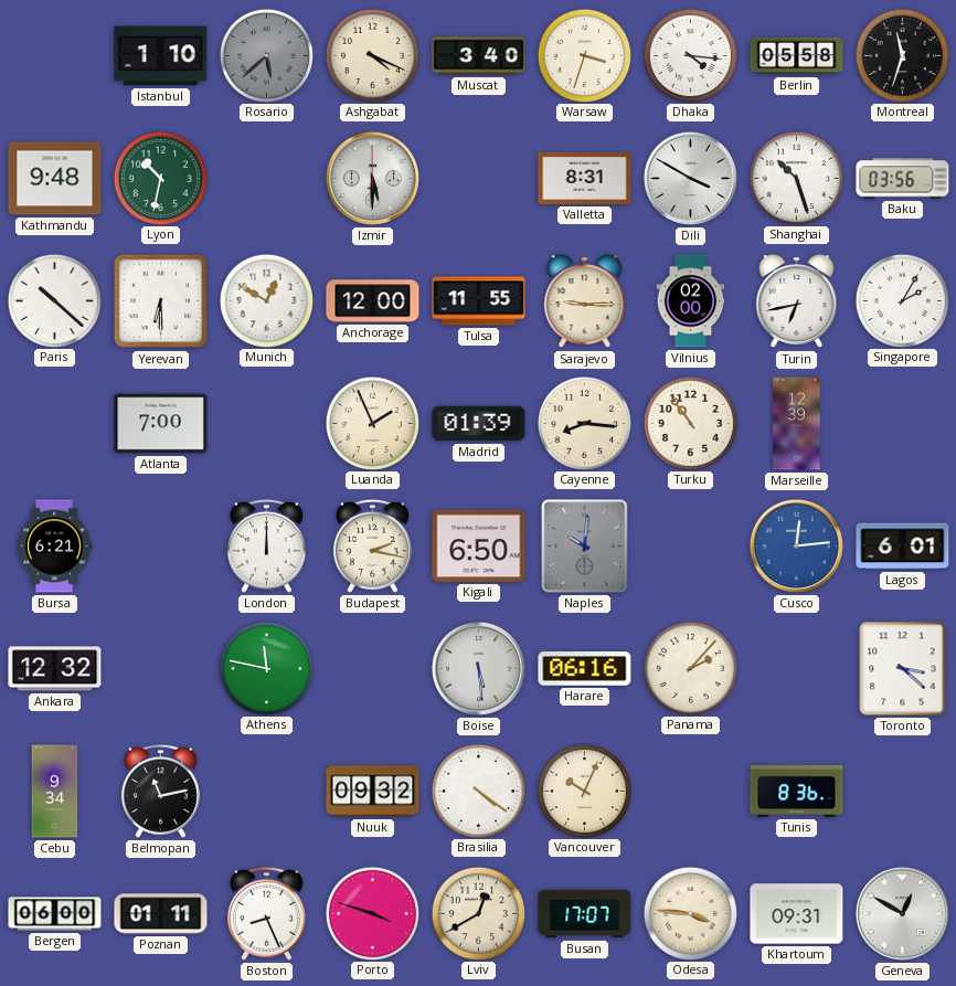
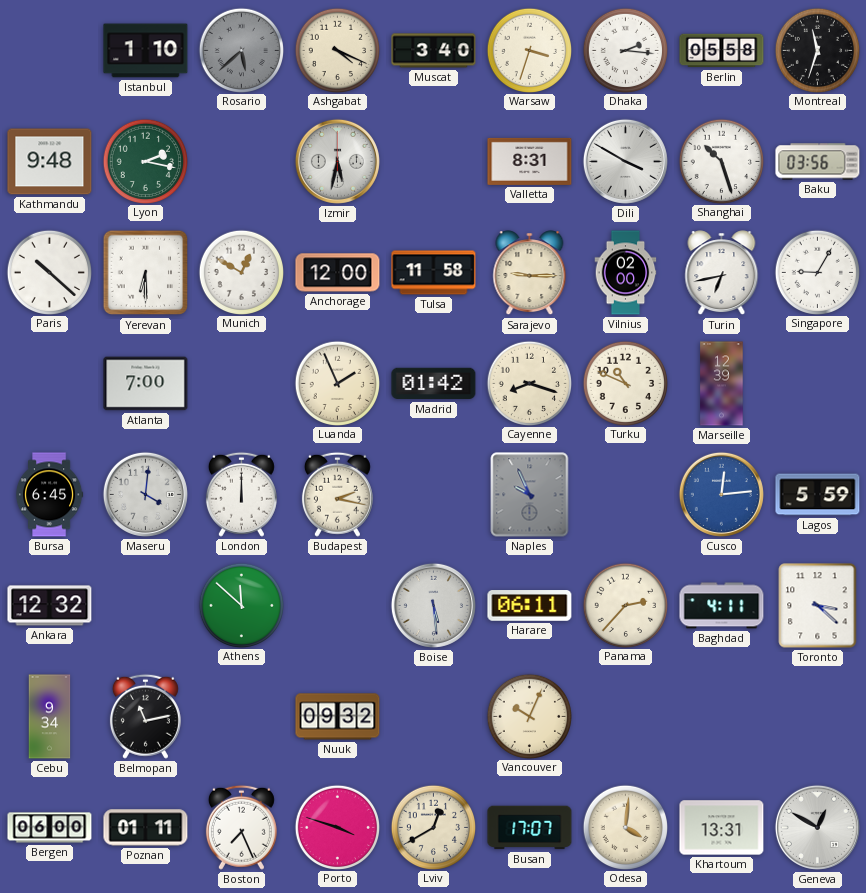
Dhaka: 4:16 -> 2:16
Lyon: 10:32 -> 2:17
Izmir: 5:30 -> 5:32
Tulsa: 11:55 -> 11:58
Singapore: 2:05 -> 9:05
Madrid: 01:39 -> 01:42
Cayenne: 8:16 -> 8:18
Turku: 10:54 -> 10:49
Bursa: 6:21 -> 6:45
Maseru: none -> 4:01
Kigali: 6:50 -> none
Naples: 10:01 -> 9:56
Lagos: 6:01 -> 5:59
Athens: 11:47 -> 11:52
Harare: 06:16 -> 06:11
Panama: 2:07 -> 2:37
Baghdad: none -> 4:11
Brasilia: 4:21 -> none
Tunis: 8:36 -> none
Boston: 8:26 -> 7:26
Odesa: 3:46 -> 4:01
Khartoum: 09:31 -> 13:31
